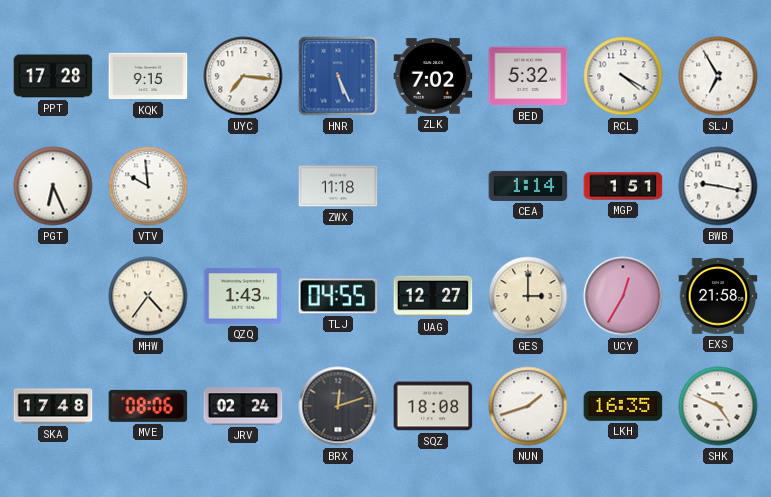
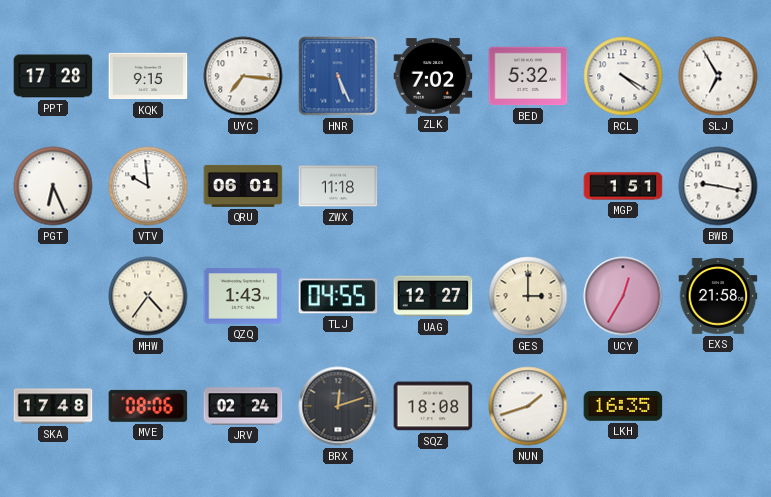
QRU: none -> 06:01
CEA: 1:14 -> none
SHK: 4:49 -> none
